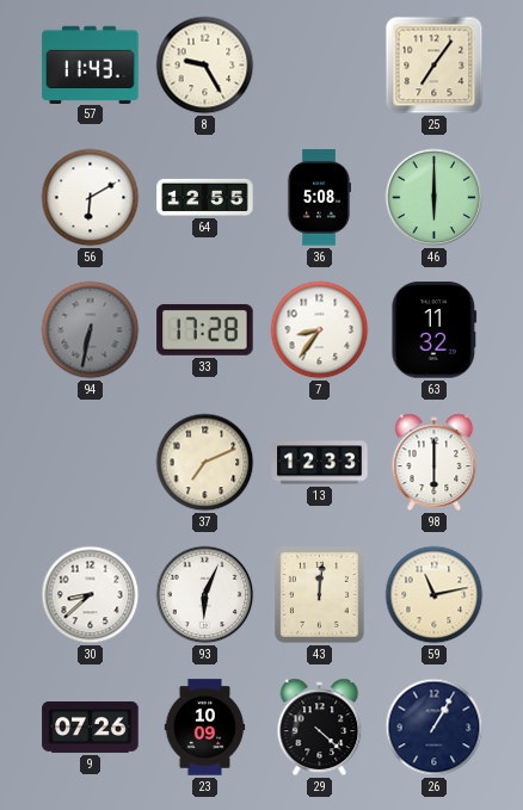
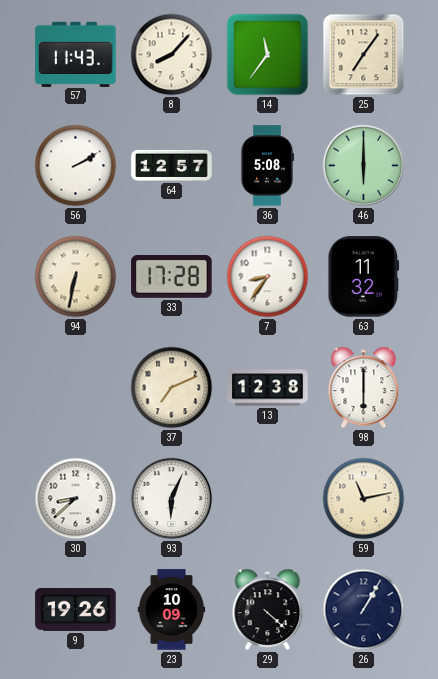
8: 9:25 -> 8:07
14: none -> 11:36
56: 6:10 -> 2:10
64: 12:55 -> 12:57
94 dial: grey -> cream
13: 12:33 -> 12:38
43: 12:01 -> none
9: 07:26 -> 19:26
